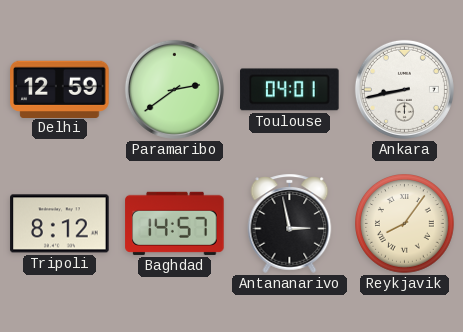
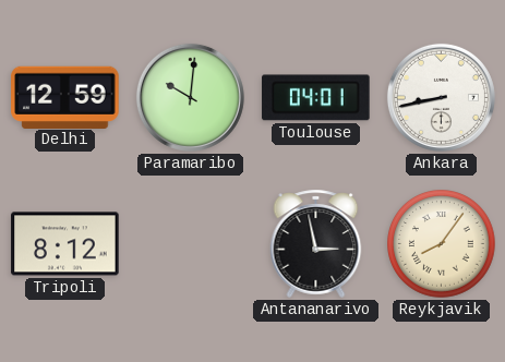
Paramaribo: 2:39 -> 10:01
Baghdad: 14:57 -> none
